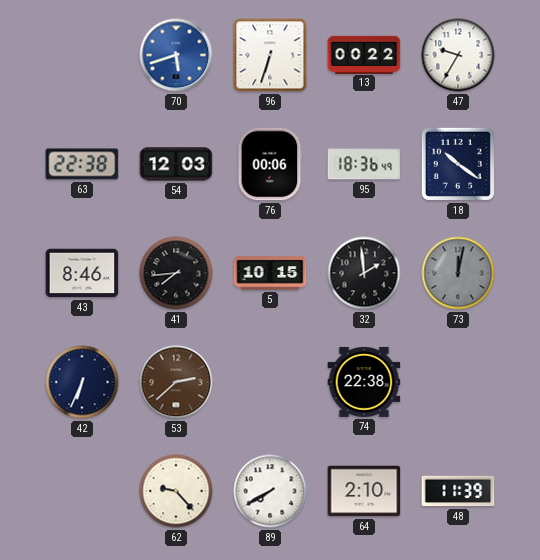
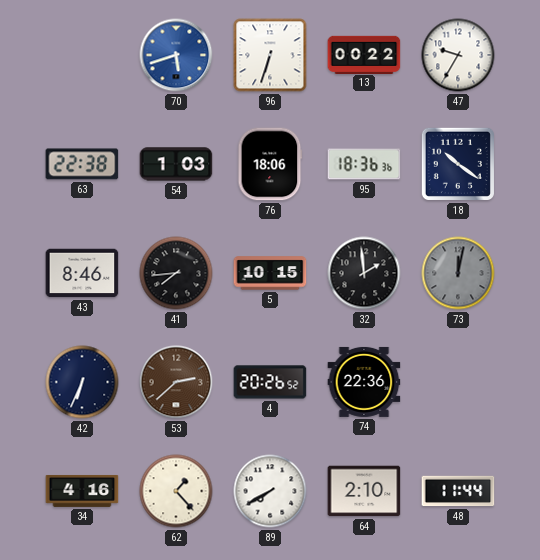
54: 12:03 -> 1:03
76: 00:06 -> 18:06
95: 18:36:49 -> 18:36:36
4: none -> 20:26
74: 22:38 -> 22:36
34: none -> 4:16
62: 9:23 -> 1:23
48: 11:39 -> 11:44
